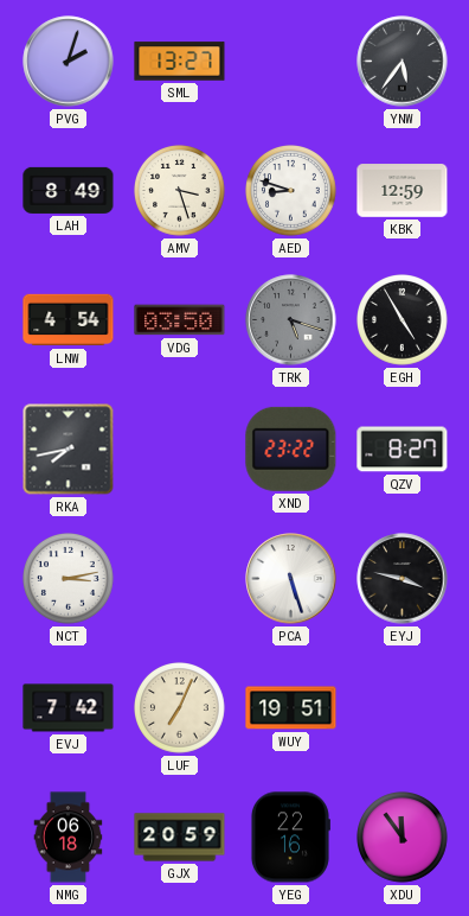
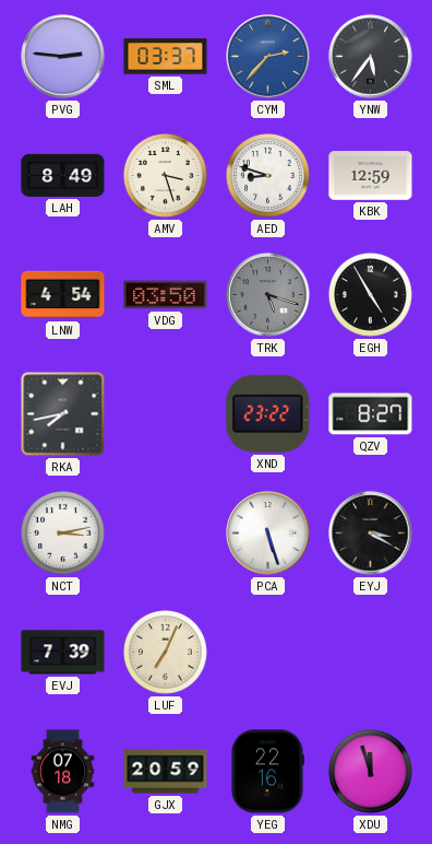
PVG: 2:03 -> 2:46
SML: 13:27 -> 03:37
CYM: none -> 2:37
EYJ: 3:47 -> 3:20
EVJ: 7:42 -> 7:39
WUY: 19:51 -> none
NMG: 06:18 -> 07:18
XDU: 11:54 -> 11:57
